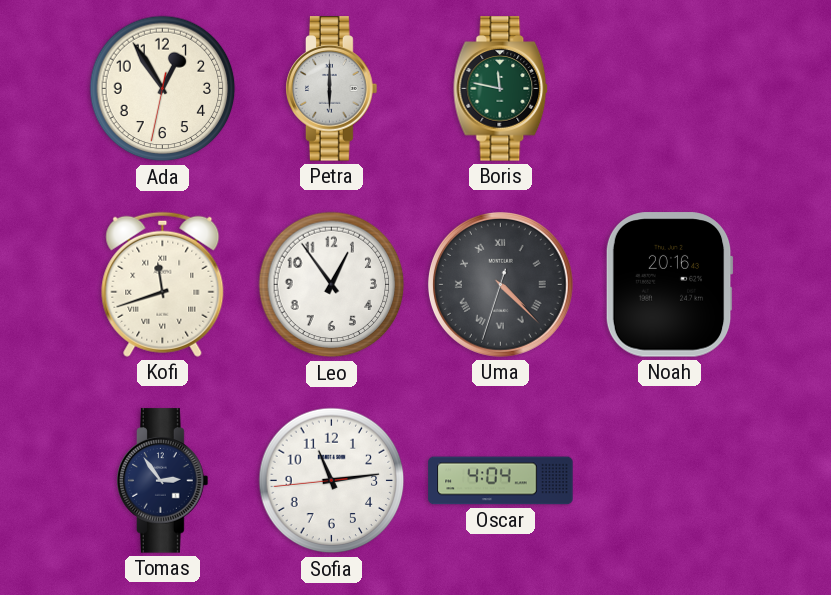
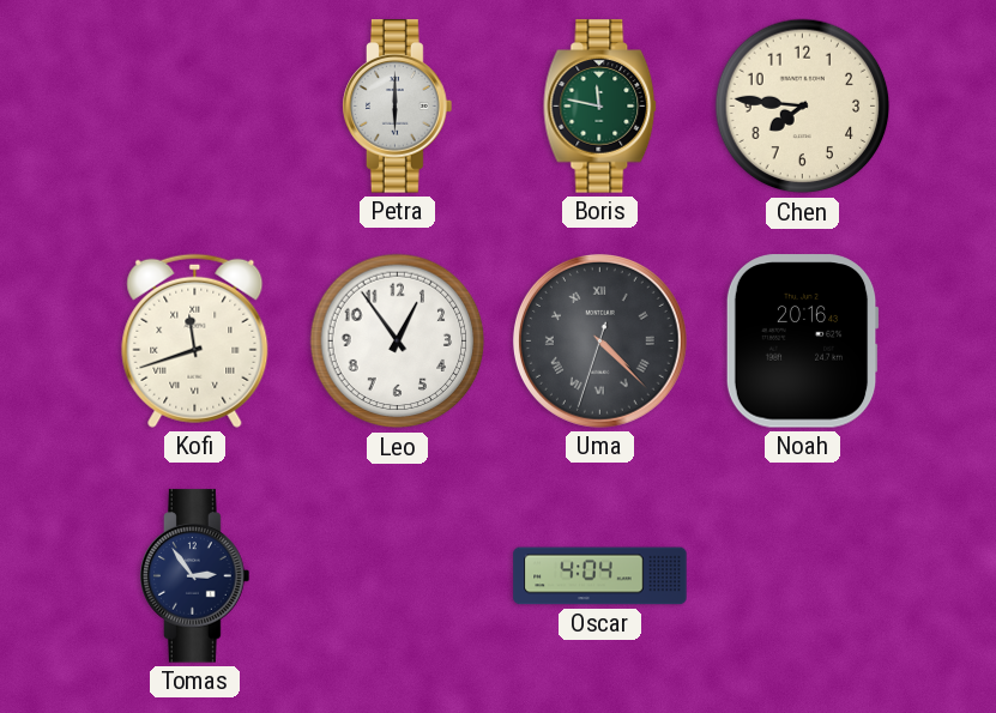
Ada: 12:54 -> none
Chen: none -> 7:46
Sofia: 11:13 -> none
